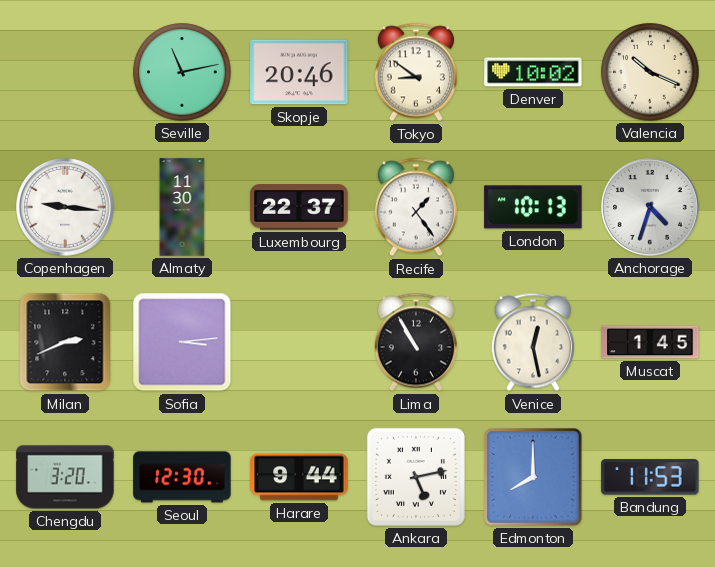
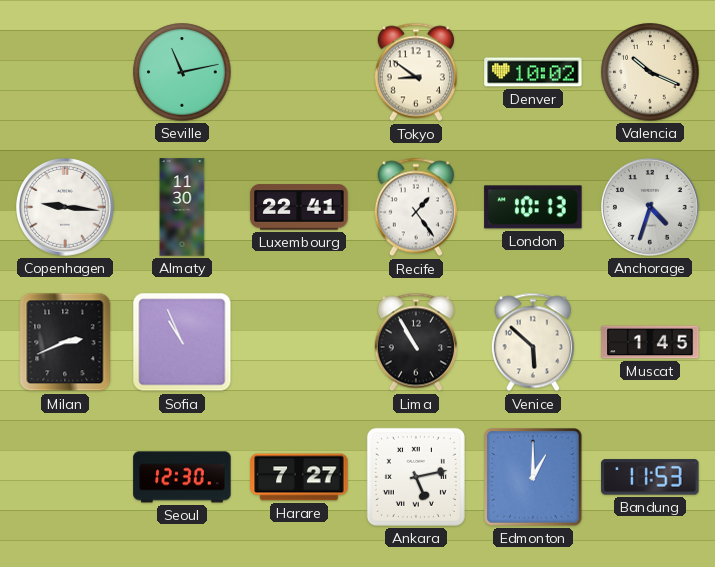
Skopje: 20:46 -> none
Luxembourg: 22:37 -> 22:41
Sofia: 3:14 -> 10:56
Venice: 12:28 -> 5:52
Chengdu: 3:20 -> none
Harare: 9:44 -> 7:27
Edmonton: 8:00 -> 1:00
